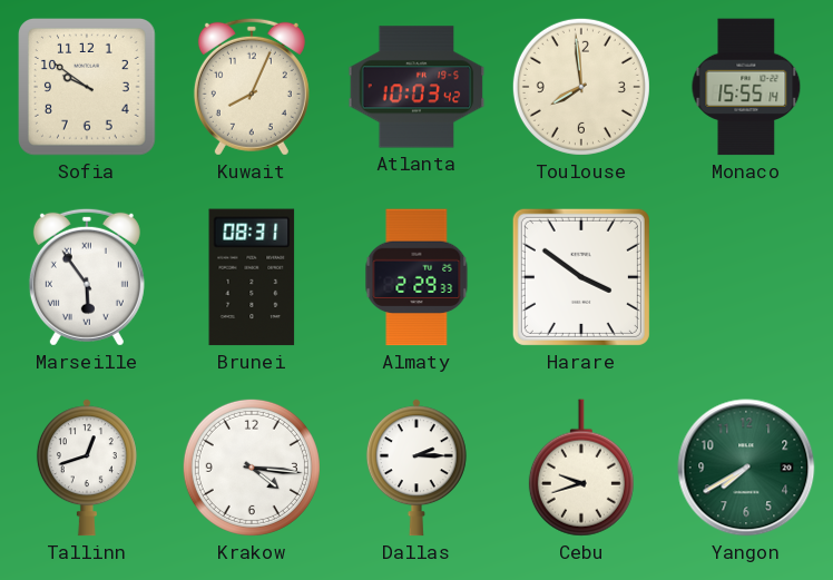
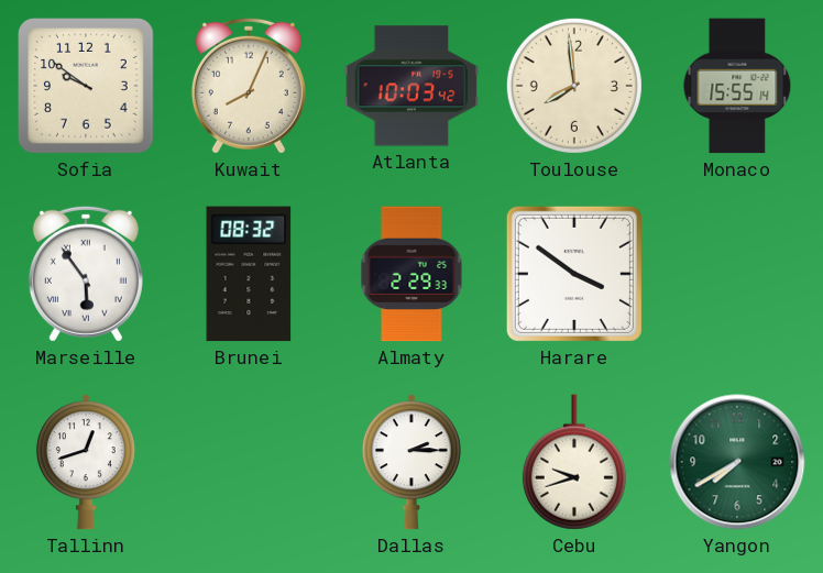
Brunei: 08:31 -> 08:32
Krakow: 4:16 -> none
